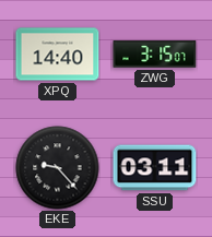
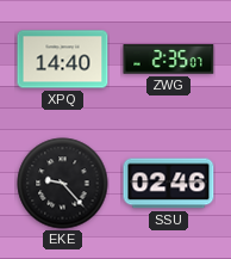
ZWG: 3:15 -> 2:35
SSU: 03:11 -> 02:46
